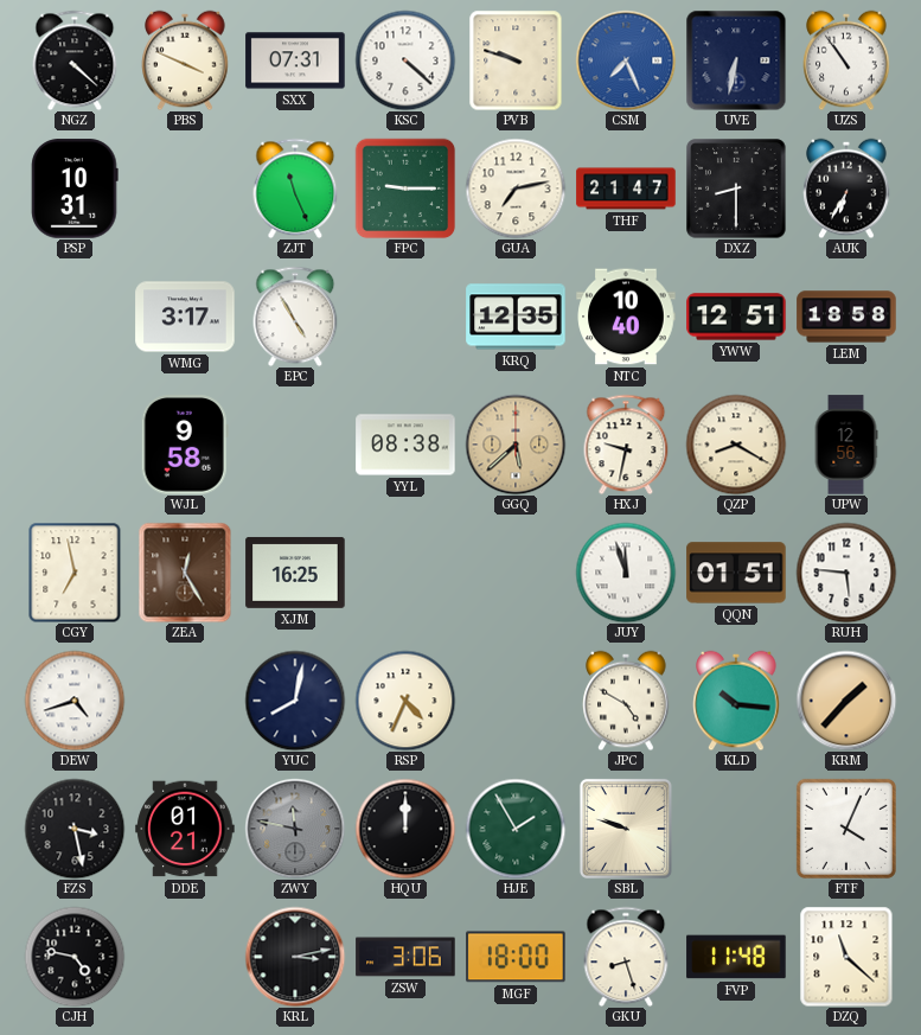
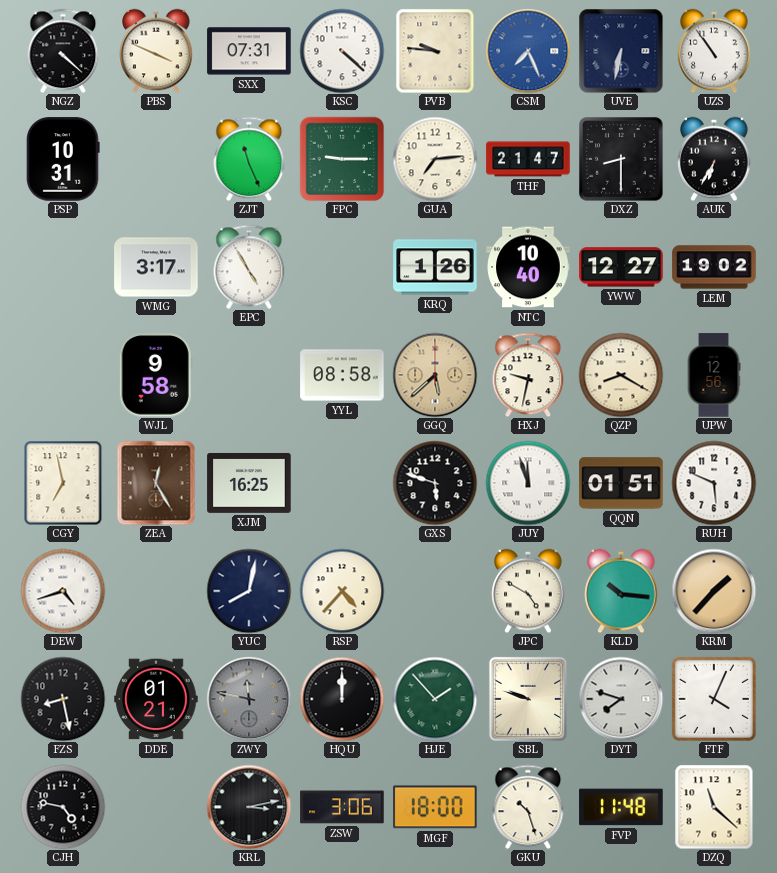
PVB: 9:48 -> 9:46
GUA: 7:13 -> 7:14
KRQ: 12:35 -> 1:26
YWW: 12:51 -> 12:27
LEM: 18:58 -> 19:02
YYL: 08:38 -> 08:58
GXS: none -> 5:48
RUH: 5:46 -> 5:49
RSP: 4:34 -> 4:37
FZS: 3:28 -> 8:28
HJE: 1:55 -> 1:53
DYT: none -> 7:48
GKU: 8:27 -> 10:27
